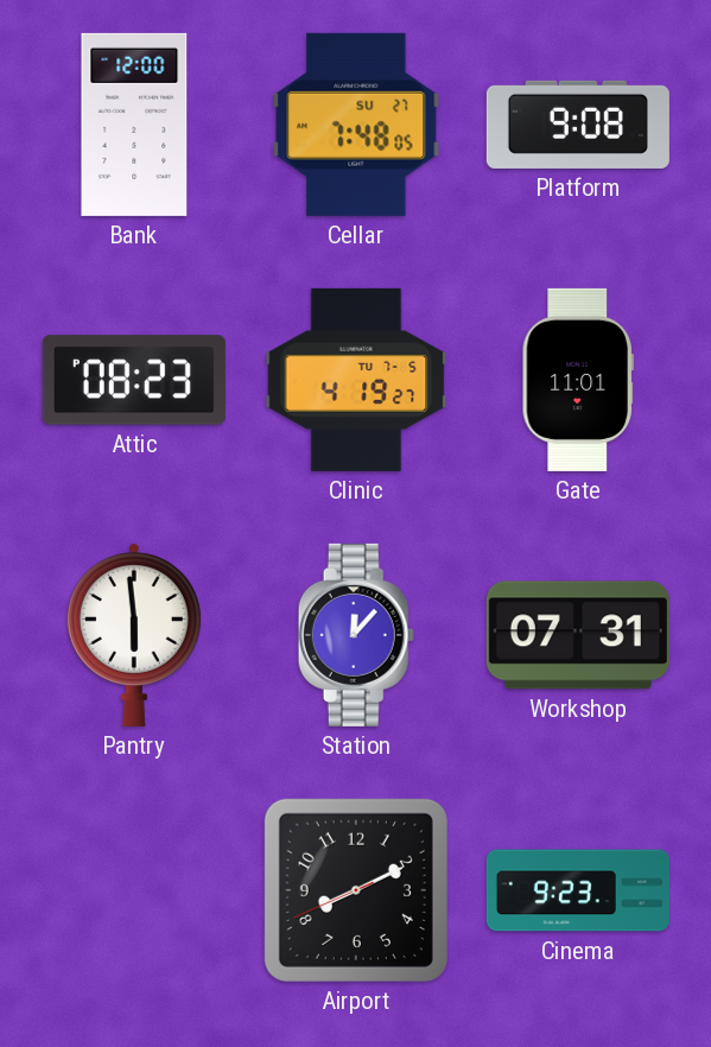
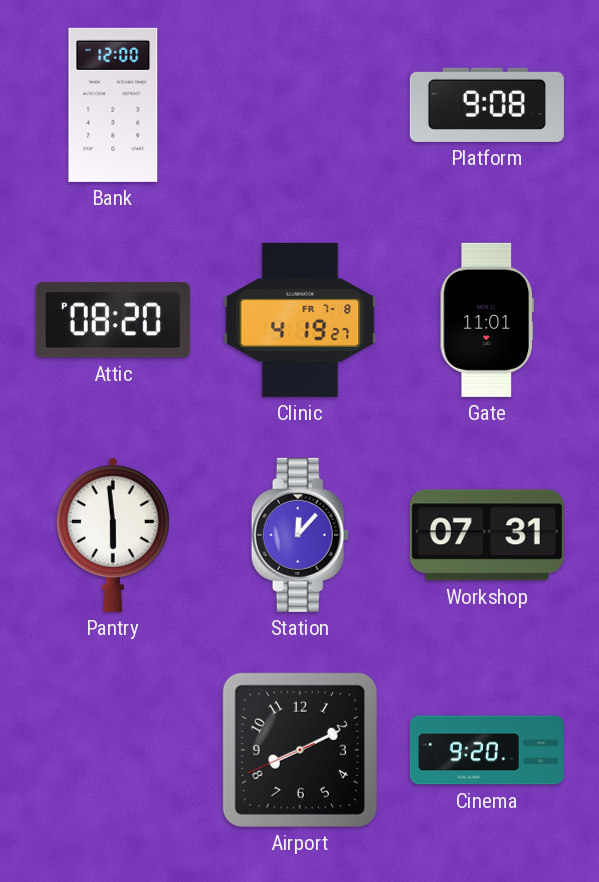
Cellar: 7:48 -> none
Attic: 08:23 -> 08:20
Clinic date: TU 7-5 -> FR 7-8
Cinema: 9:23 -> 9:20
